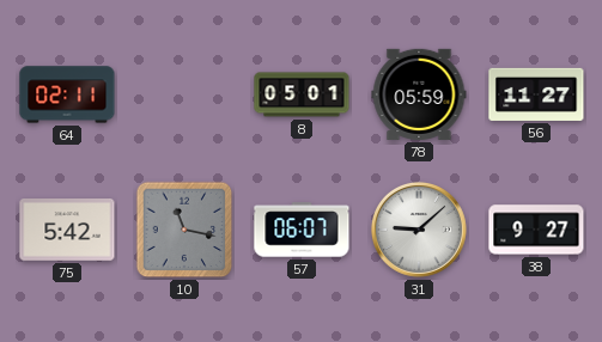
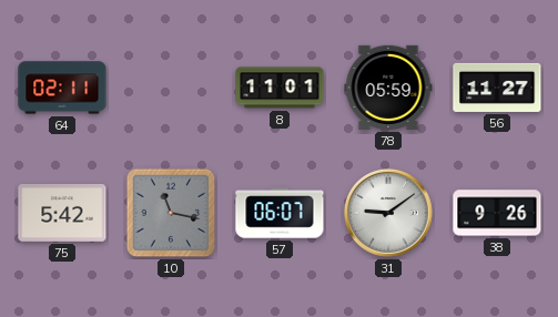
8: 05:01 -> 11:01
31: 9:08 -> 9:09
38: 9:27 -> 9:26
